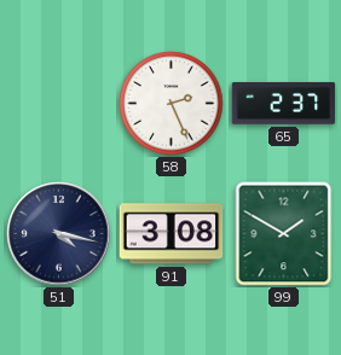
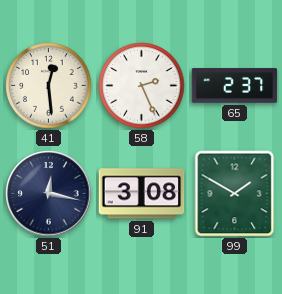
41: none -> 12:29
51: 4:17 -> 12:17
